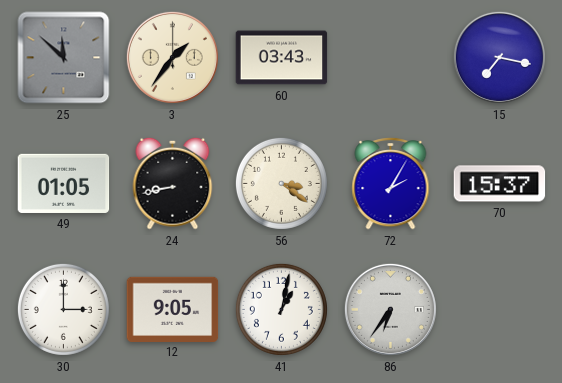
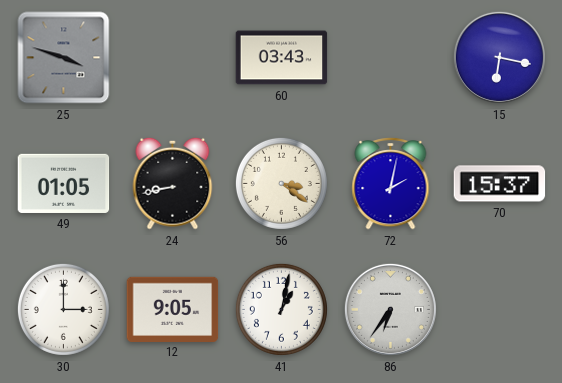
25: 11:52 -> 3:48
3: 1:36 -> none
15: 7:17 -> 6:17
72: 2:05 -> 2:02
